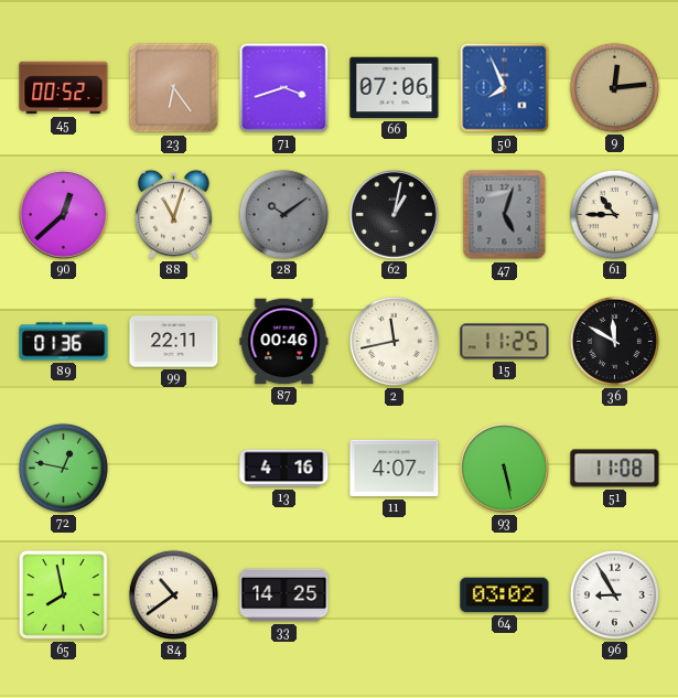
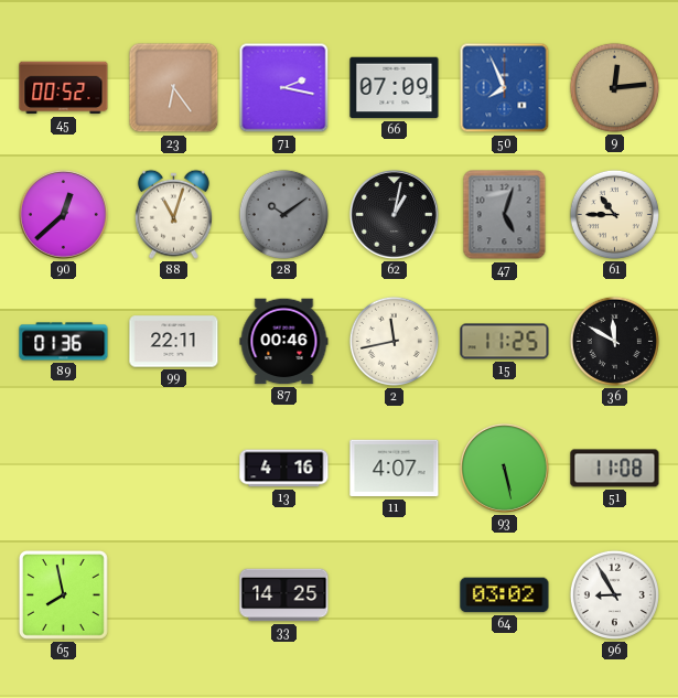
71: 3:42 -> 2:17
66: 07:06 -> 07:09
72: 12:47 -> none
84: 10:39 -> none
